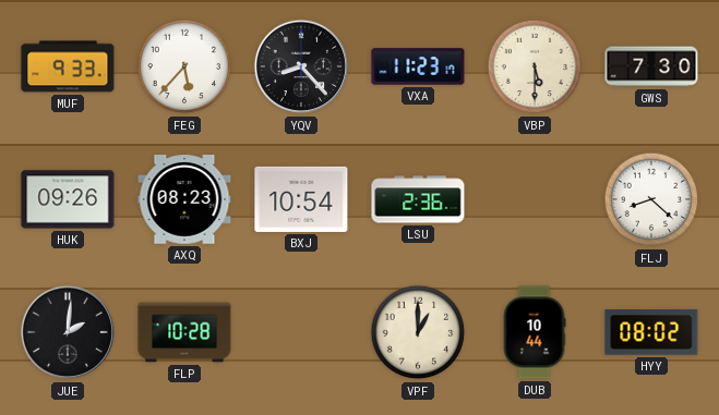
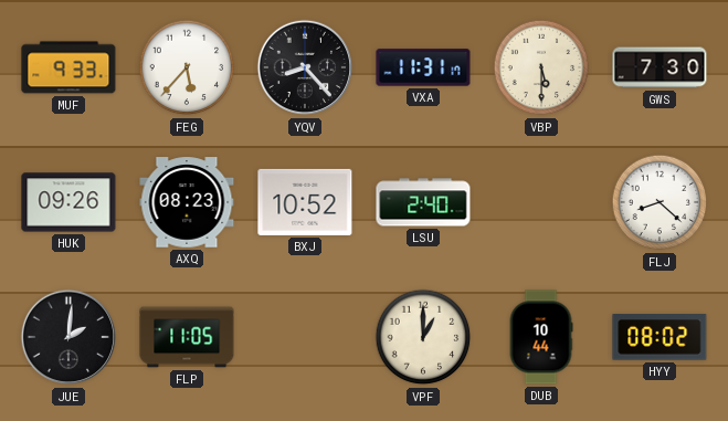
VXA: 11:23 -> 11:31
BXJ: 10:54 -> 10:52
LSU: 2:36 -> 2:40
FLP: 10:28 -> 11:05
